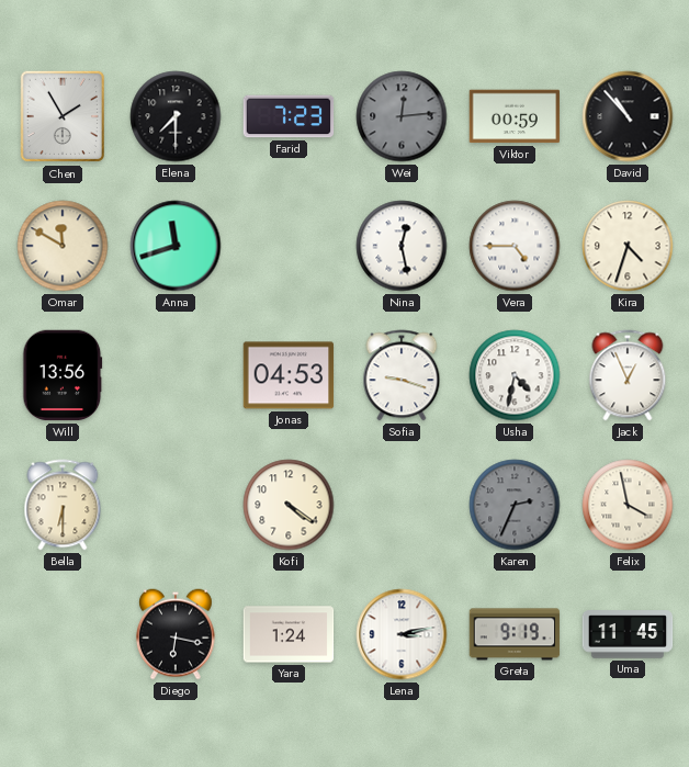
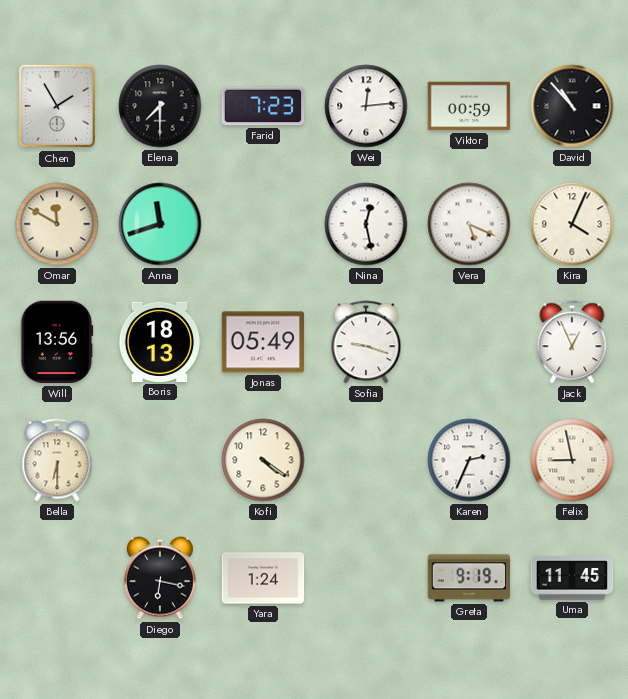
Wei dial: grey -> white
Vera: 4:45 -> 5:19
Kira: 4:33 -> 4:04
Boris: none -> 18:13
Jonas: 04:53 -> 05:49
Usha: 4:32 -> none
Karen dial: grey -> white
Felix: 3:58 -> 8:58
Lena: 3:13 -> none
